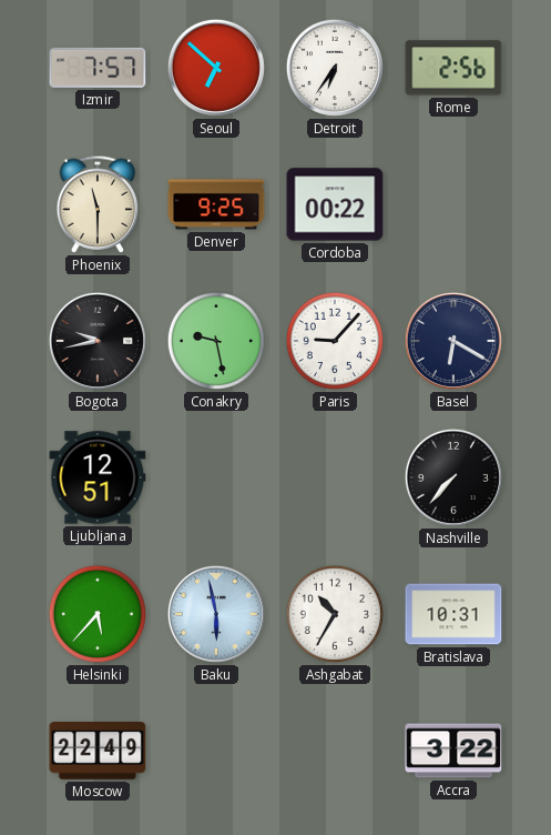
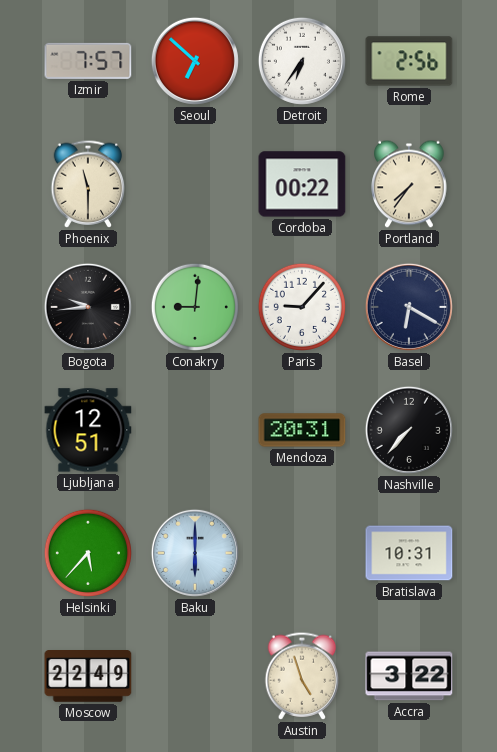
Denver: 9:25 -> none
Portland: none -> 7:36
Bogota: 9:43 -> 9:44
Conakry: 9:28 -> 9:01
Mendoza: none -> 20:31
Baku: 5:58 -> 6:00
Ashgabat: 10:35 -> none
Austin: none -> 4:57
